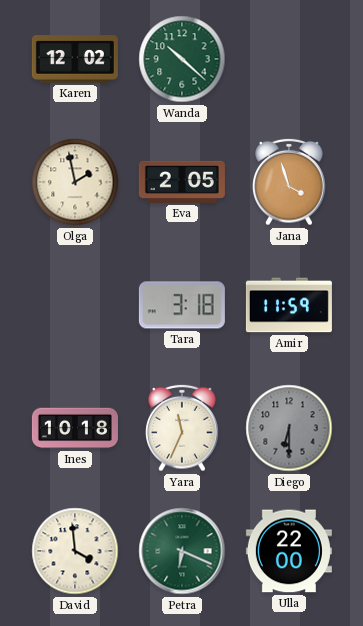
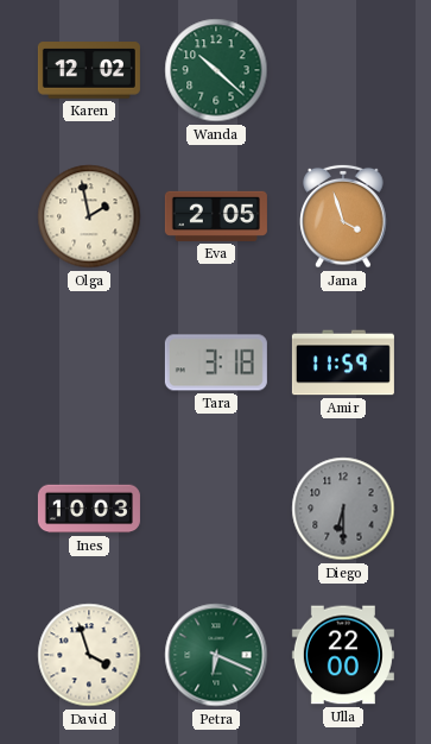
Ines: 10:18 -> 10:03
Yara: 11:34 -> none
David: 3:59 -> 3:57
